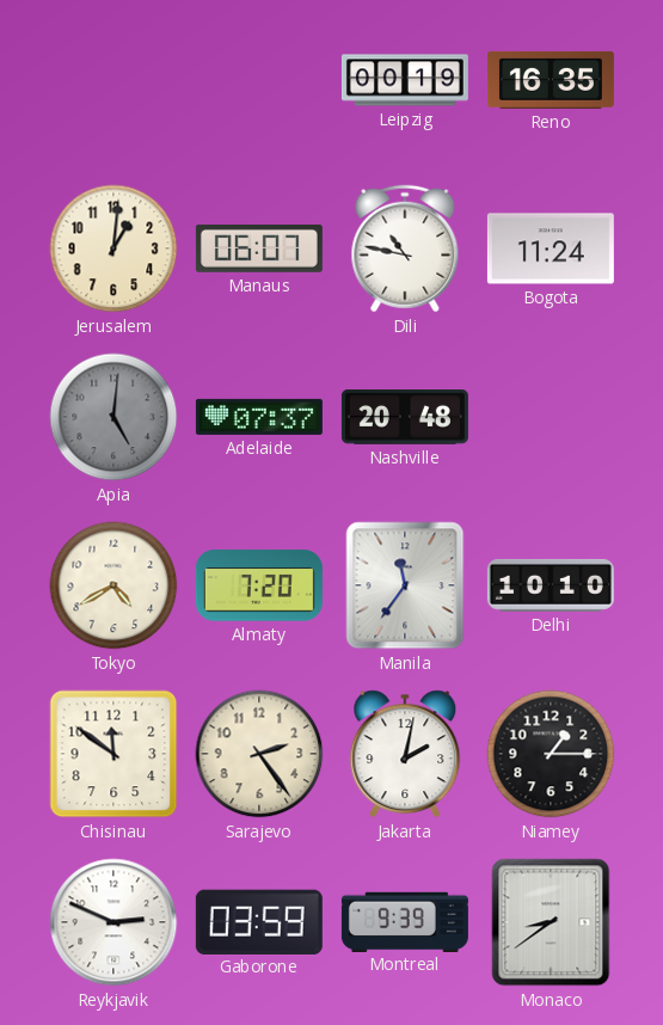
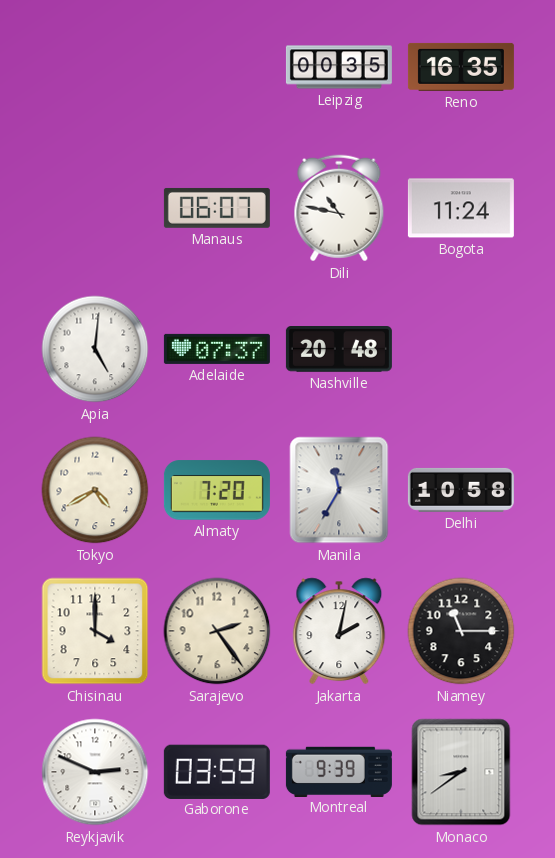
Leipzig: 00:19 -> 00:35
Jerusalem: 1:01 -> none
Apia dial: grey -> white
Manila: 11:36 -> 11:35
Delhi: 10:10 -> 10:58
Chisinau: 11:51 -> 4:00
Niamey: 1:15 -> 11:15
